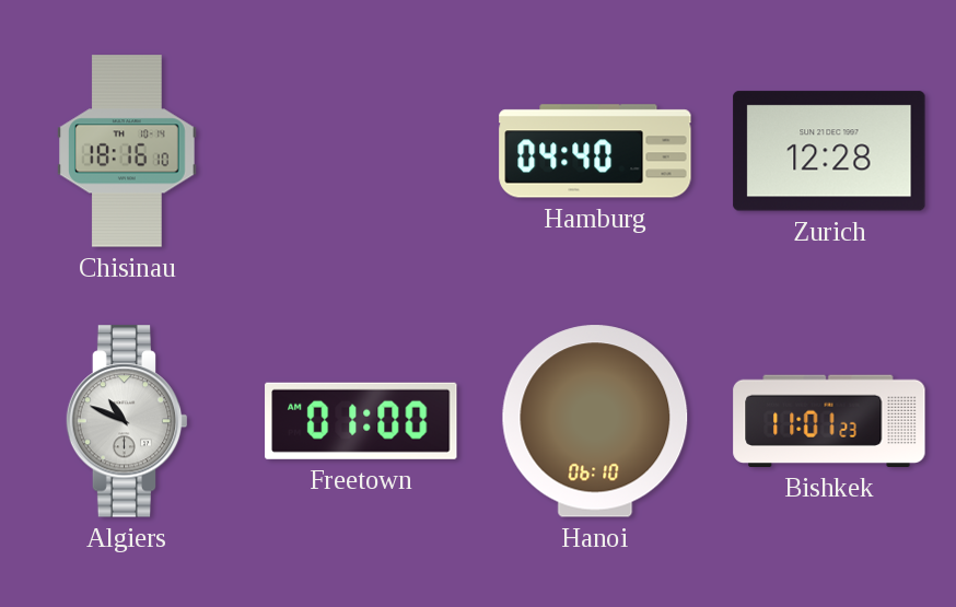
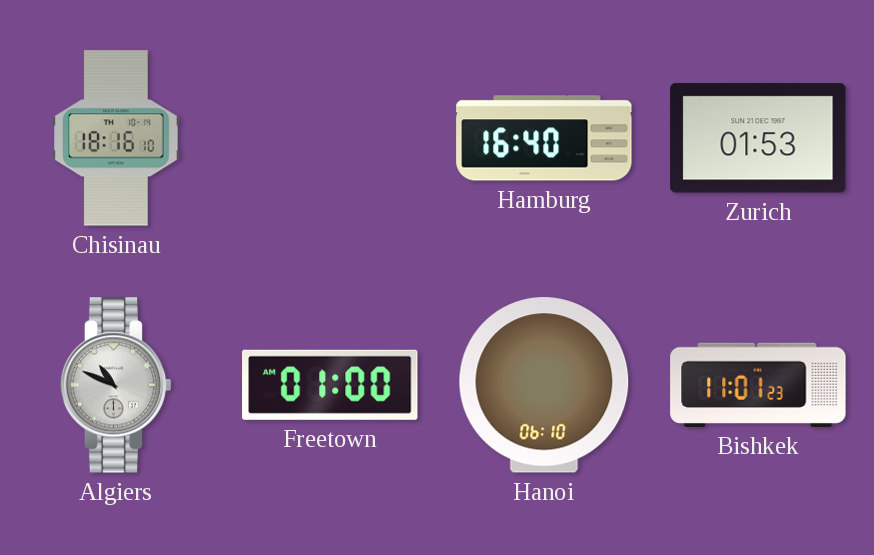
Hamburg: 04:40 -> 16:40
Zurich: 12:28 -> 01:53
